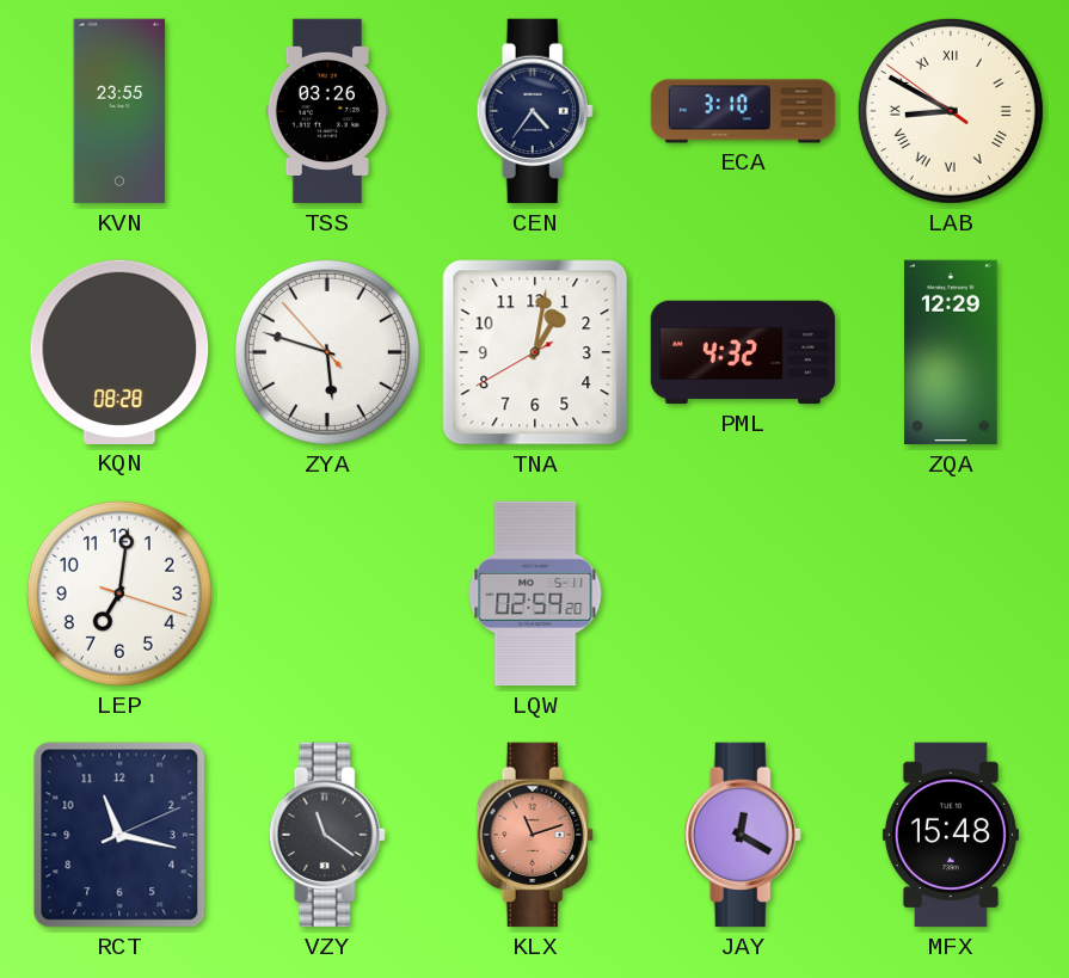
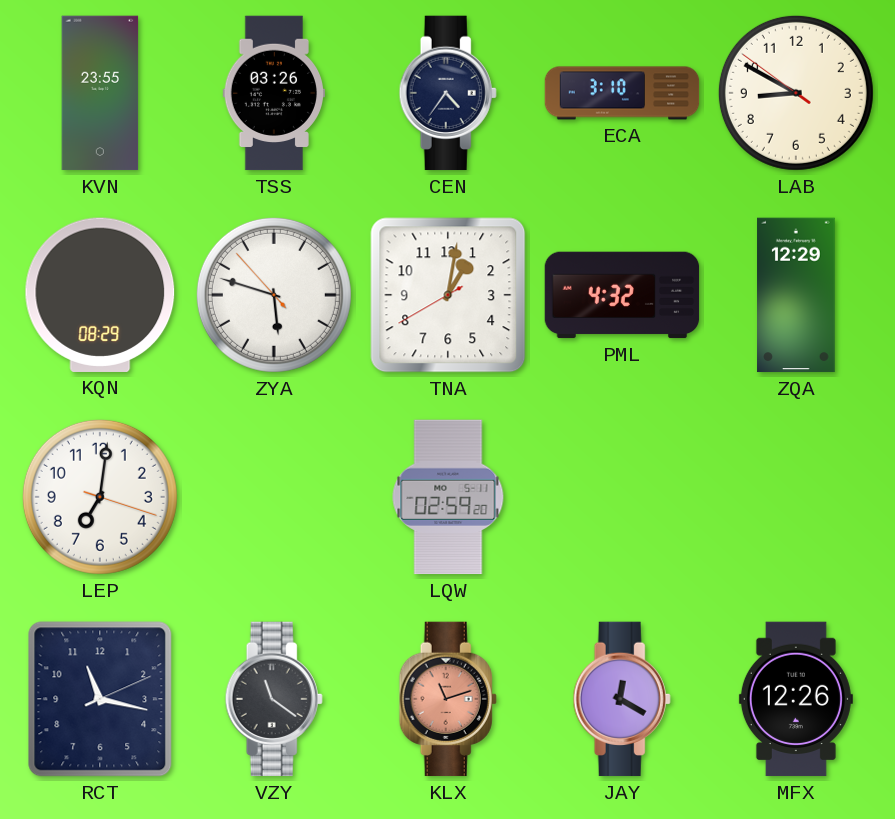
LAB numerals: Roman -> Arabic
KQN: 08:28 -> 08:29
MFX: 15:48 -> 12:26
